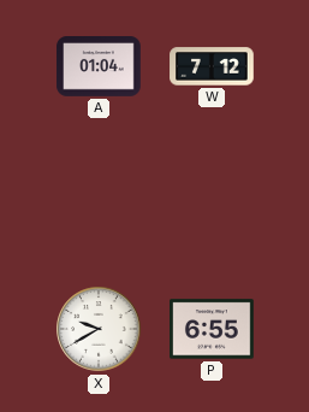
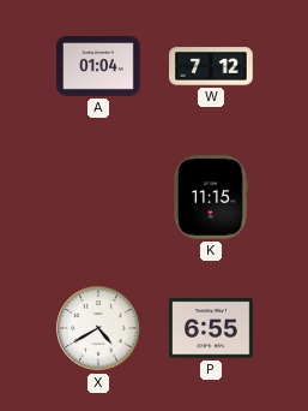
K: none -> 11:15
X: 9:40 -> 4:40
